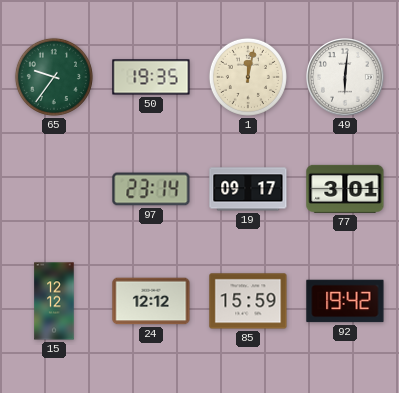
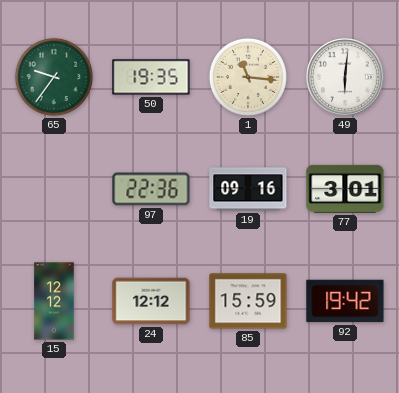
1: 12:02 -> 11:16
97: 23:14 -> 22:36
19: 09:17 -> 09:16
